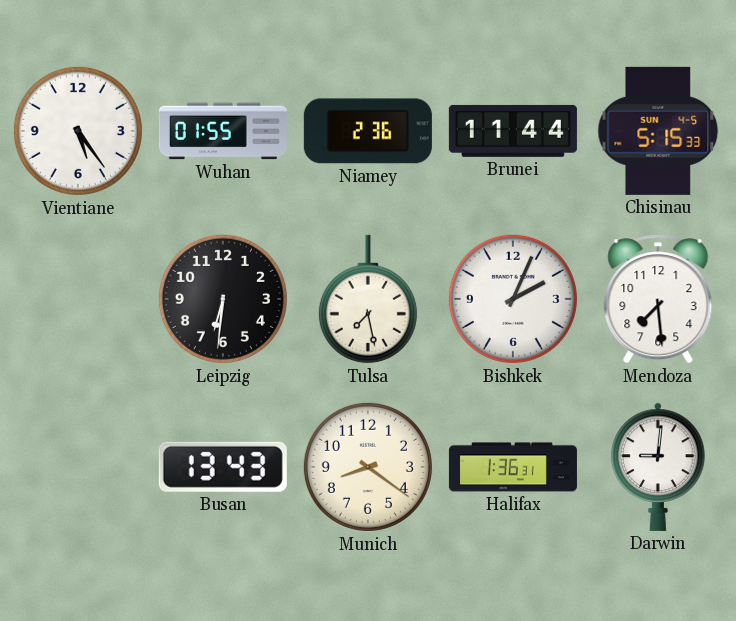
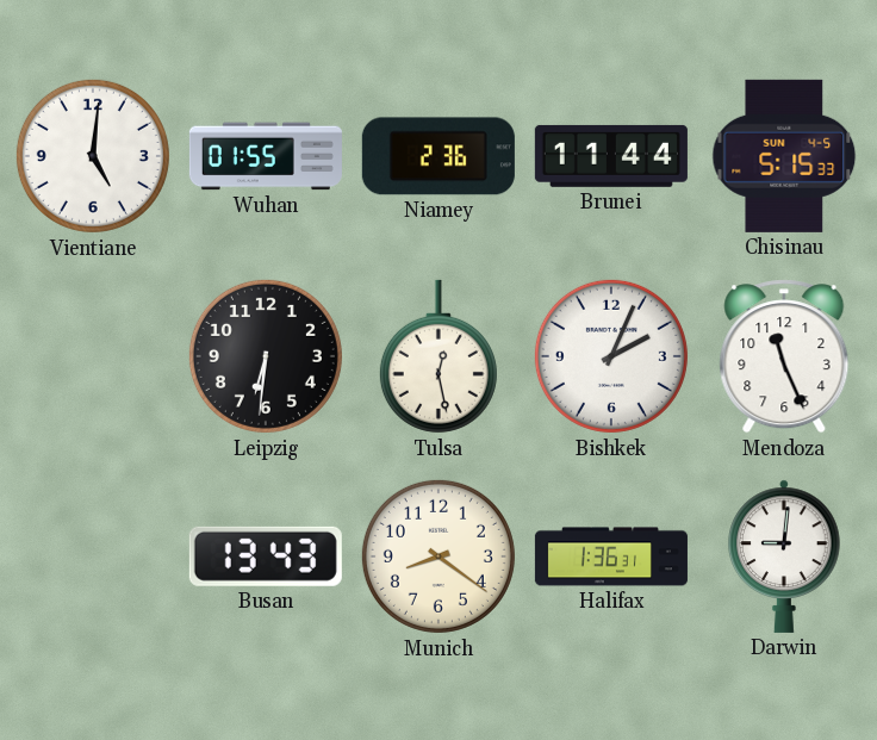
Vientiane: 5:24 -> 5:01
Tulsa: 7:28 -> 12:28
Mendoza: 7:29 -> 11:26
